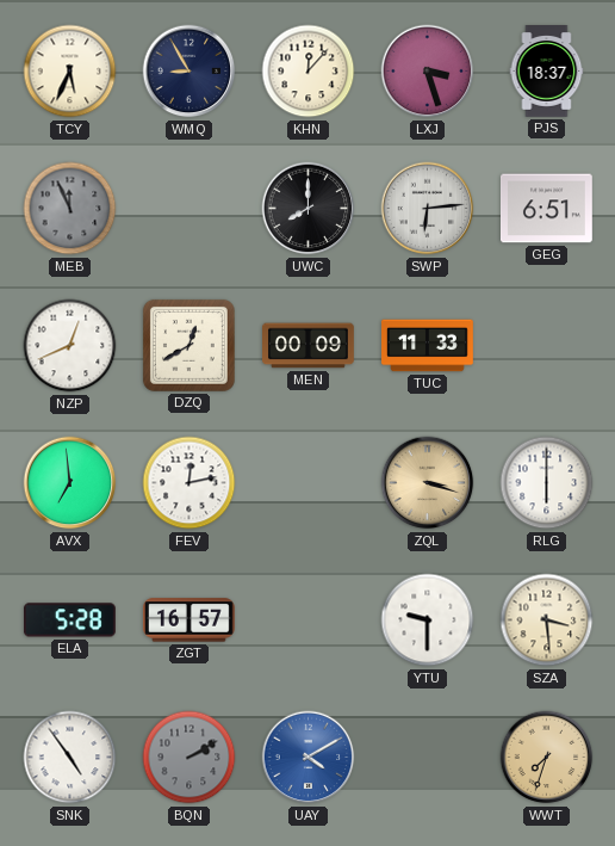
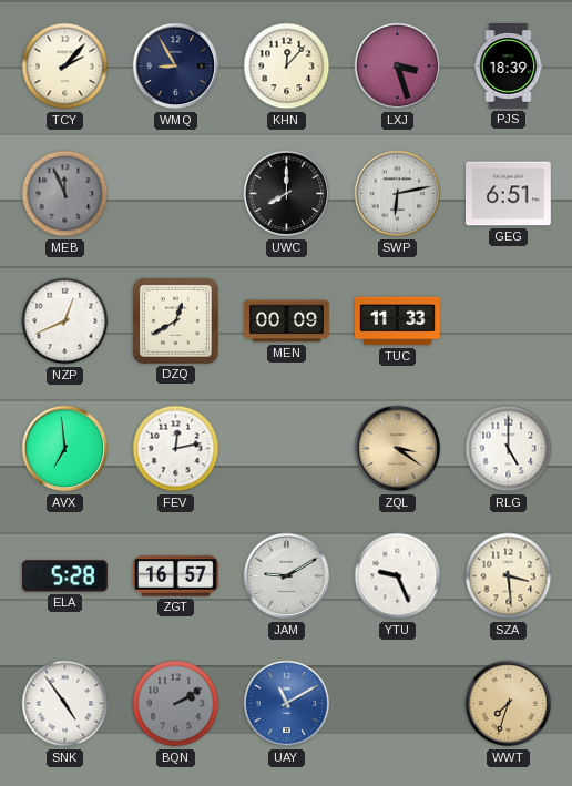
TCY: 5:34 -> 2:07
PJS: 18:37 -> 18:39
SWP: 6:14 -> 6:13
ZQL: 3:18 -> 3:21
RLG: 6:00 -> 5:00
JAM: none -> 9:10
YTU: 9:30 -> 9:26
UAY: 4:10 -> 11:10
